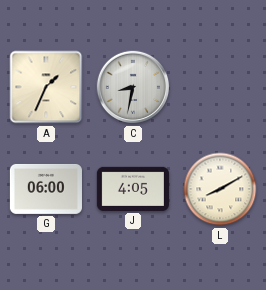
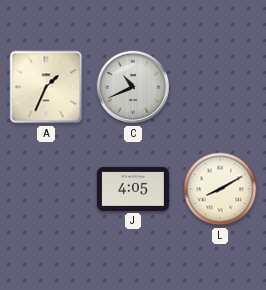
C: 8:32 -> 10:41
G: 06:00 -> none
